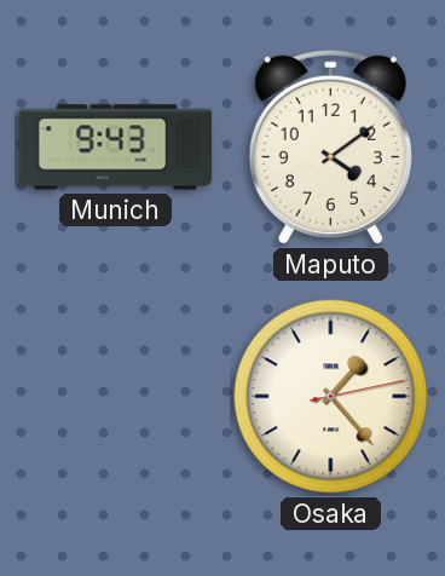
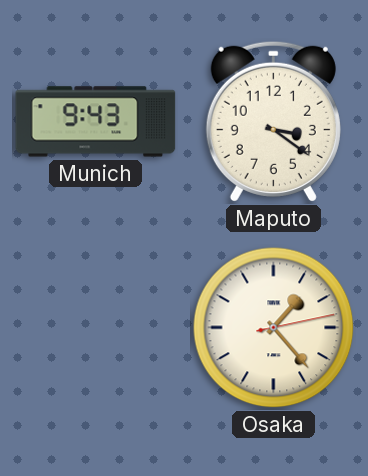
Maputo: 4:09 -> 3:21
